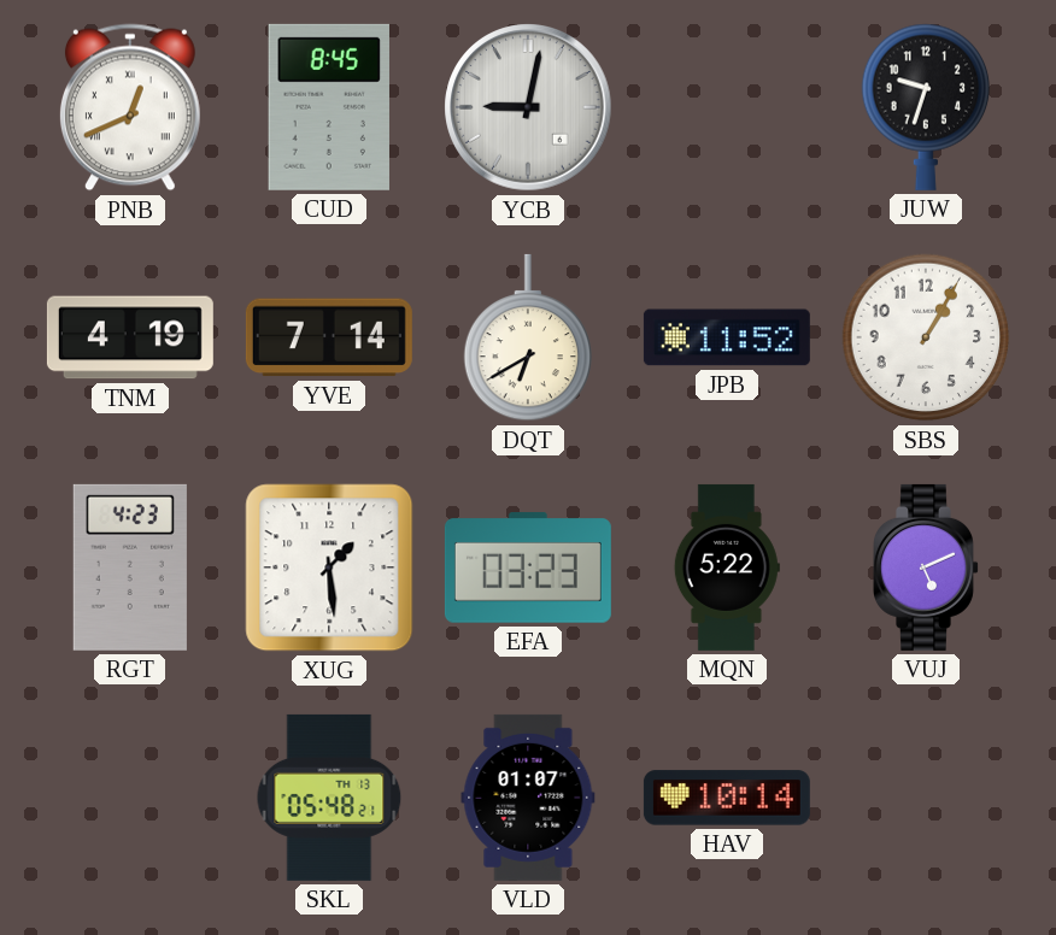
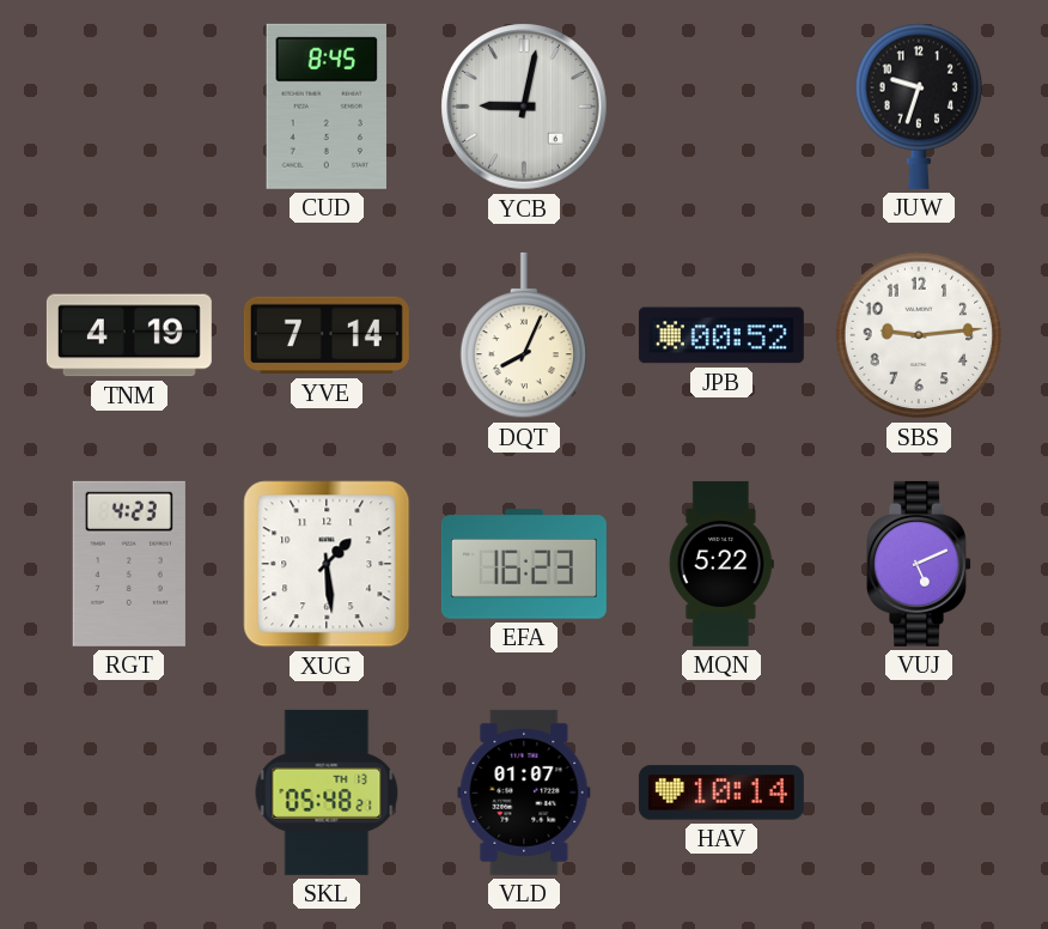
PNB: 12:41 -> none
DQT: 6:40 -> 8:04
JPB: 11:52 -> 00:52
SBS: 1:05 -> 9:14
EFA: 03:23 -> 16:23
